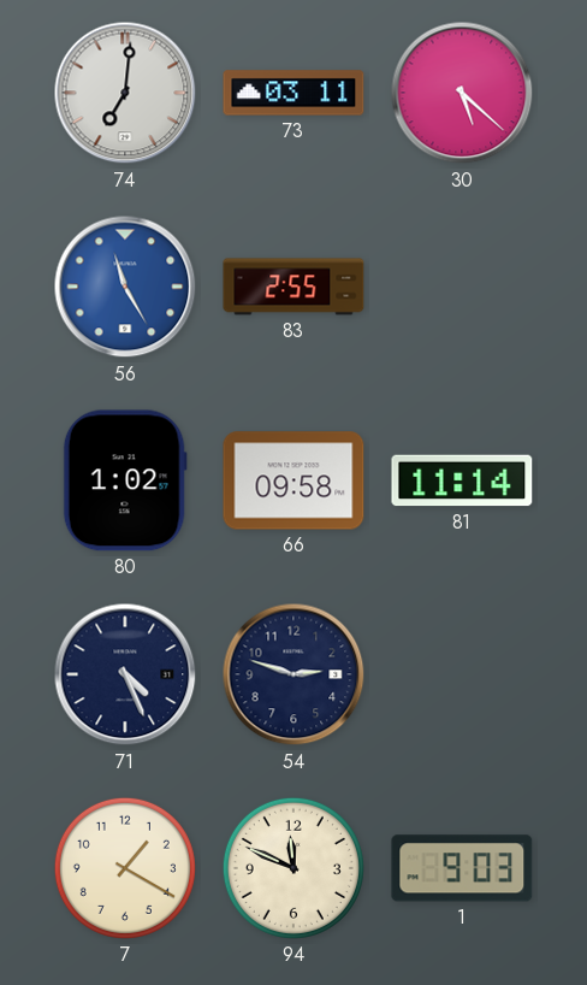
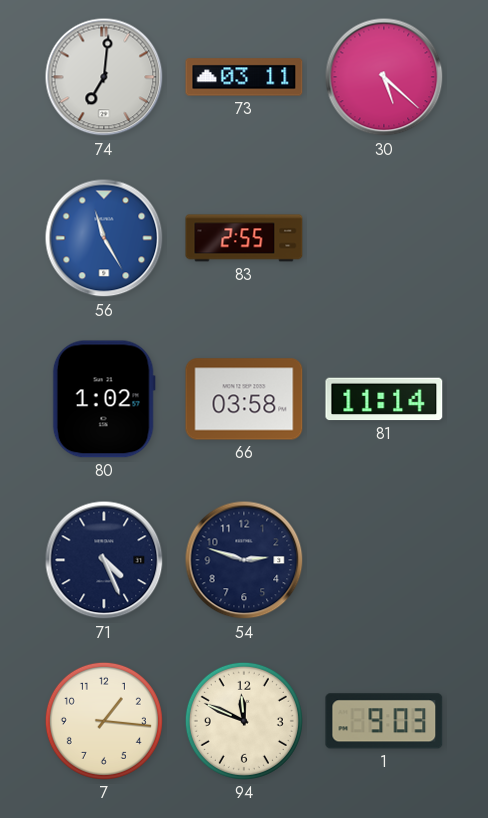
66: 09:58 -> 03:58
7: 1:20 -> 1:16
